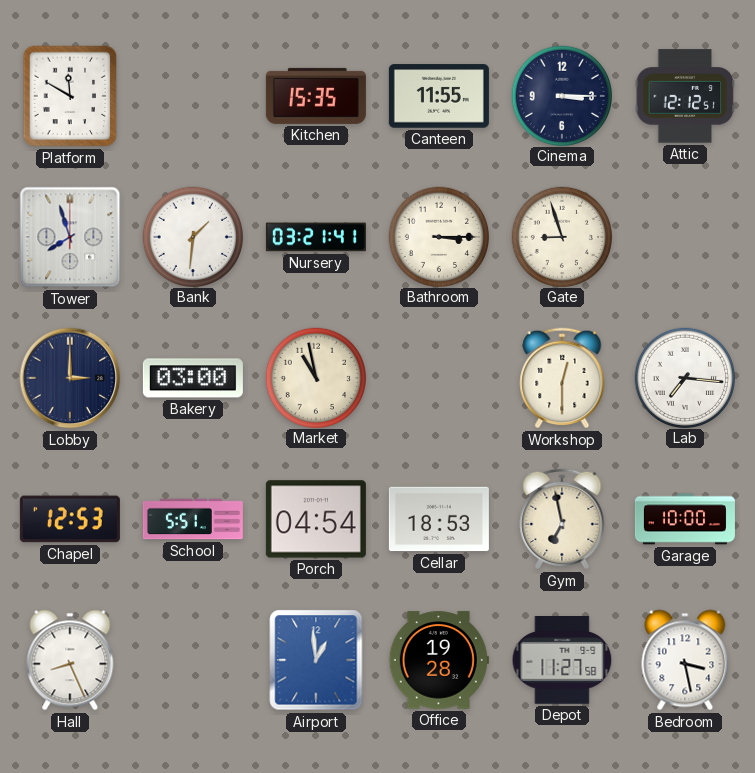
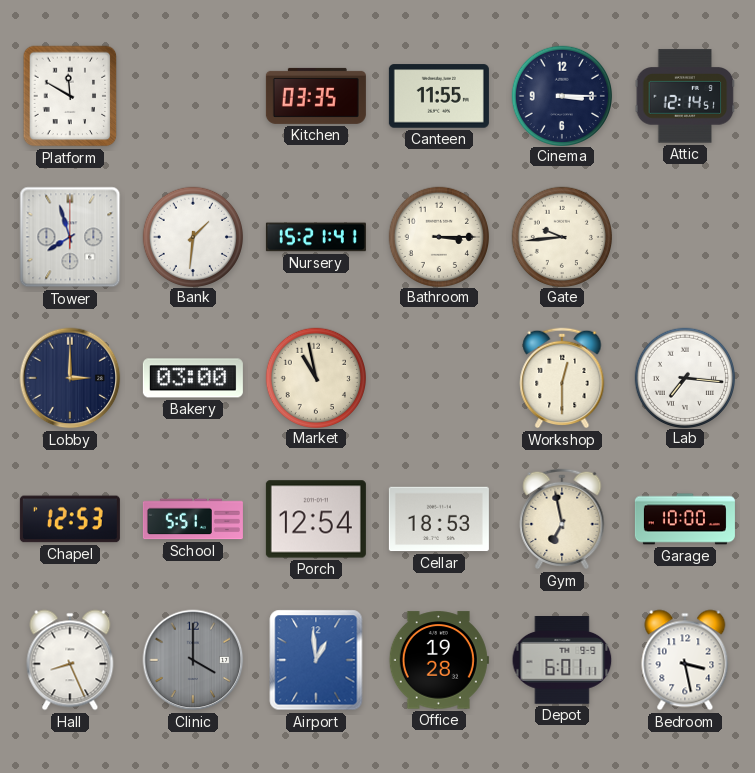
Kitchen: 15:35 -> 03:35
Attic: 12:12 -> 12:14
Nursery: 03:21 -> 15:21
Gate: 8:57 -> 9:44
Porch: 04:54 -> 12:54
Clinic: none -> 4:00
Depot: 11:27 -> 6:01
